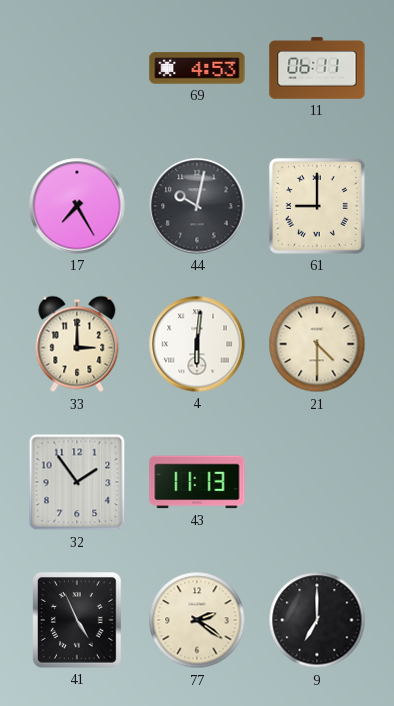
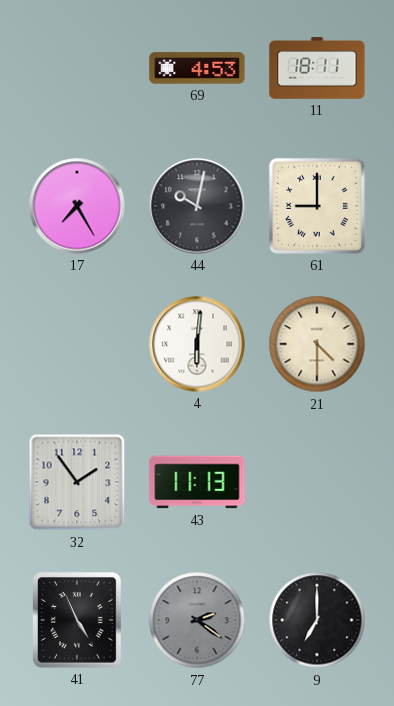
11: 06:11 -> 18:11
33: 3:00 -> none
77 dial: cream -> grey
